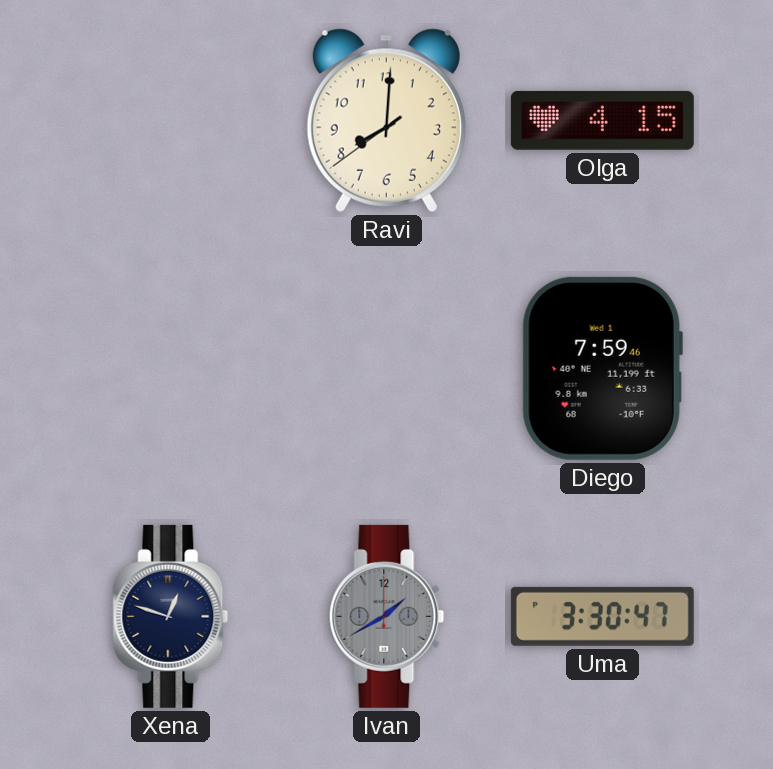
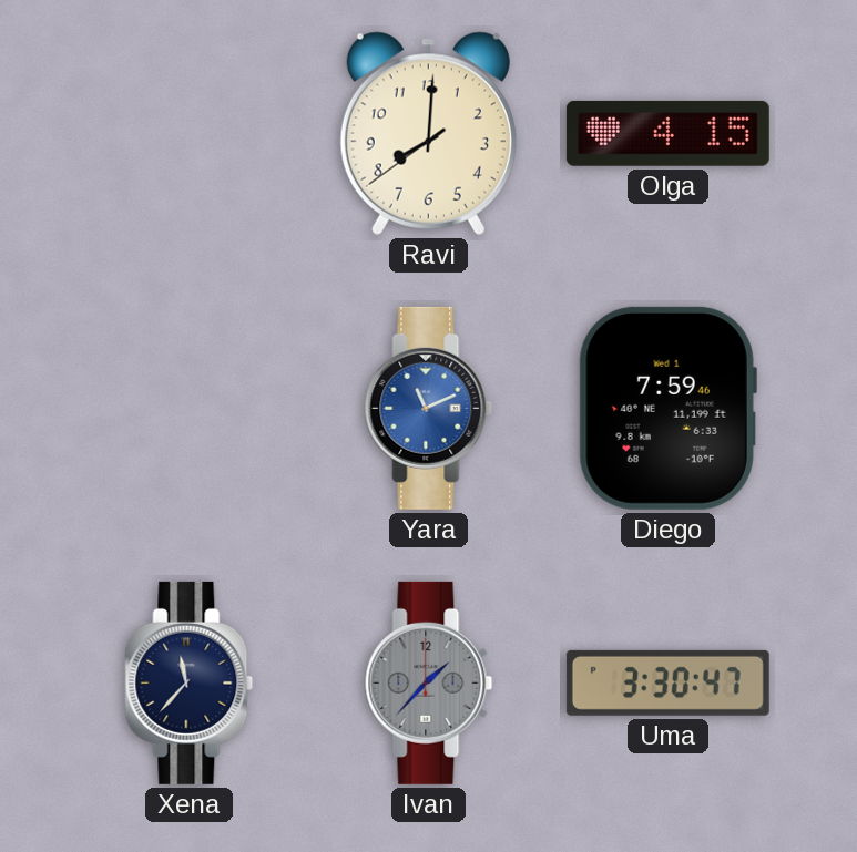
Yara: none -> 11:11
Xena: 12:48 -> 11:37
Ivan: 1:40 -> 1:37
